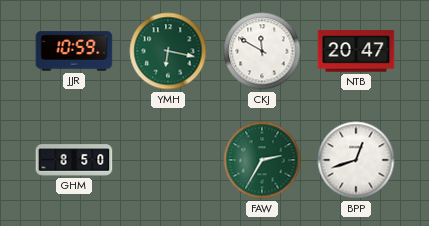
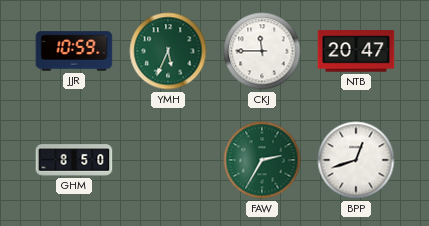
YMH: 6:17 -> 5:34
CKJ: 11:50 -> 11:45
